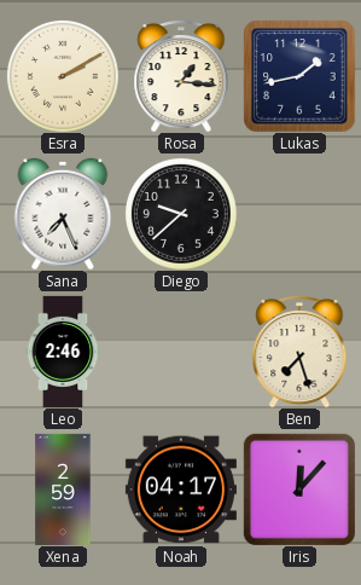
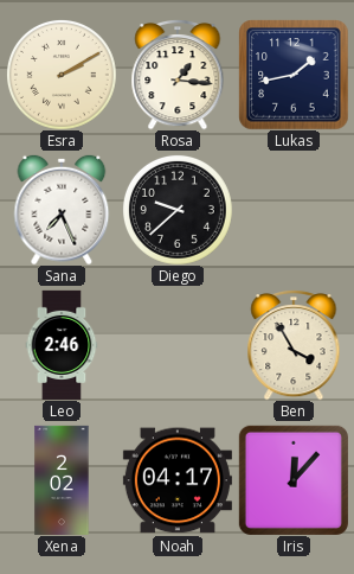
Ben: 7:27 -> 3:55
Xena: 2:59 -> 2:02
